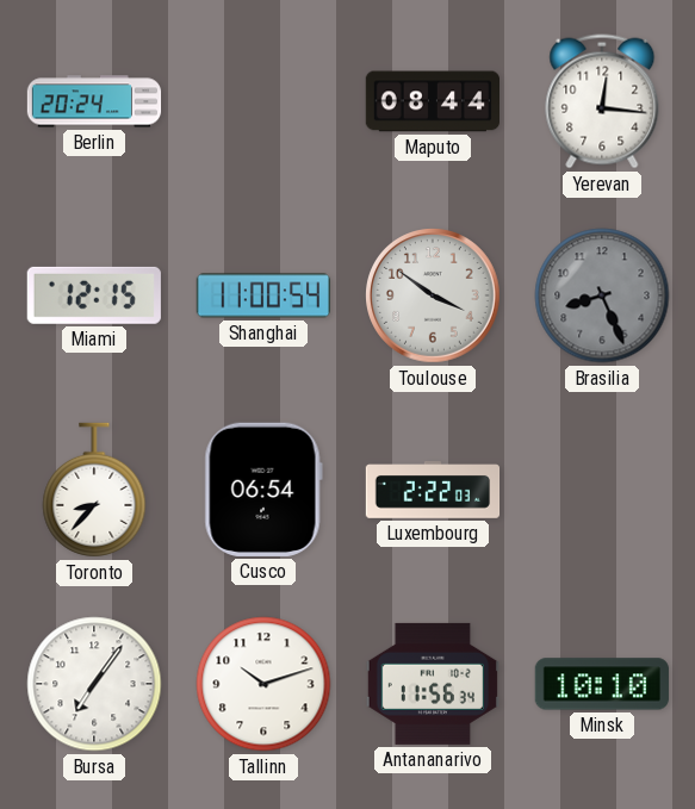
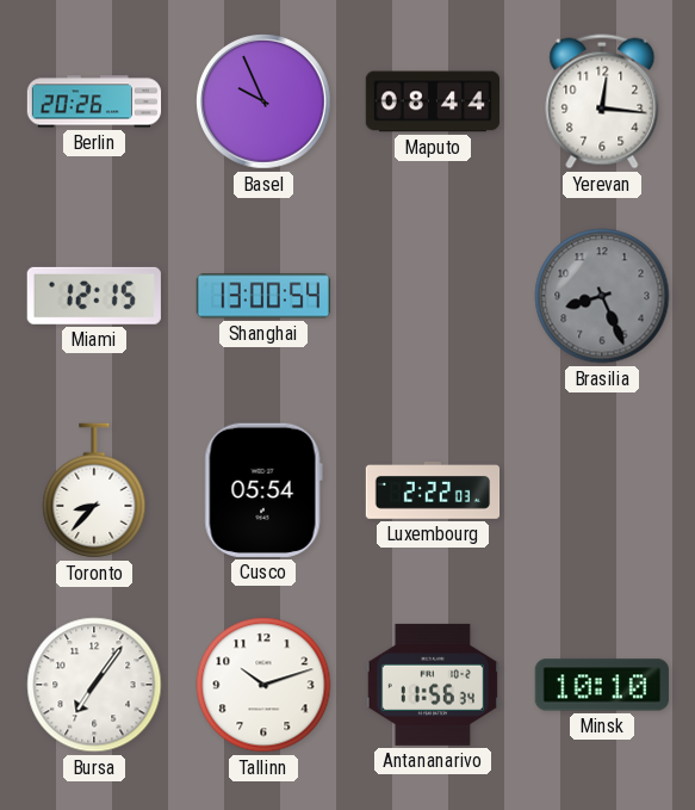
Berlin: 20:24 -> 20:26
Basel: none -> 9:56
Shanghai: 11:00 -> 13:00
Toulouse: 3:51 -> none
Cusco: 06:54 -> 05:54
